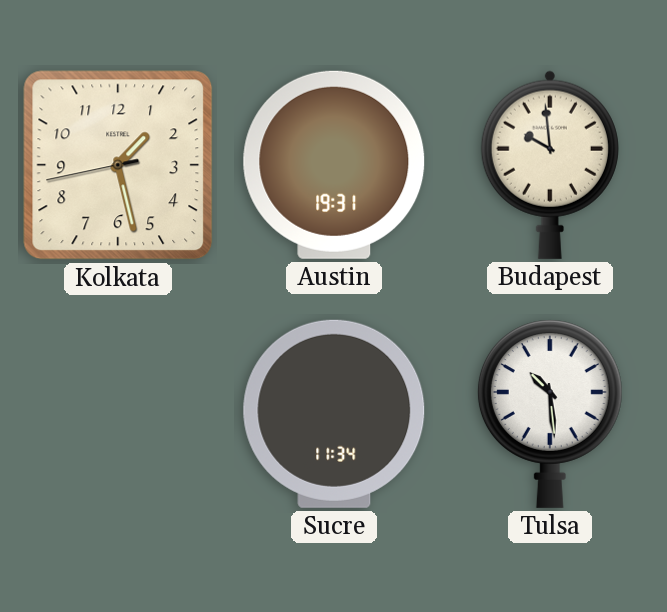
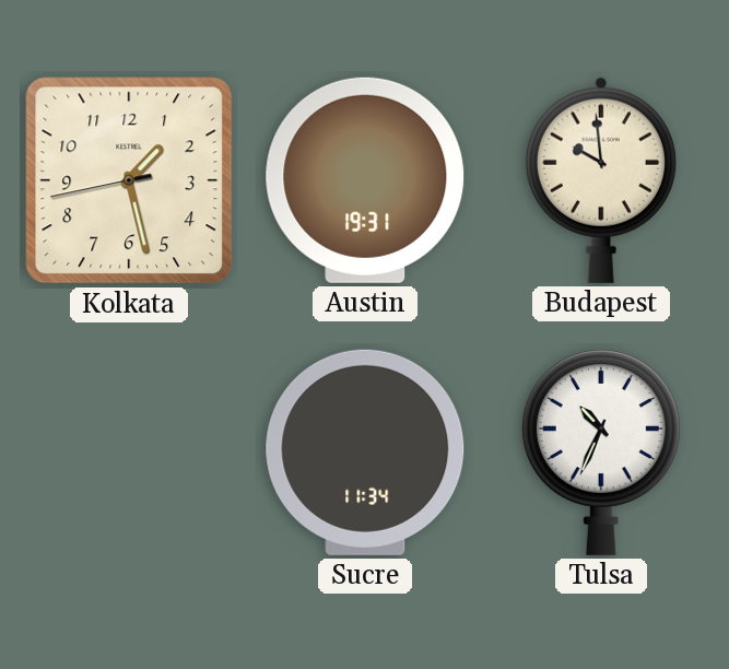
Tulsa: 10:29 -> 10:34
